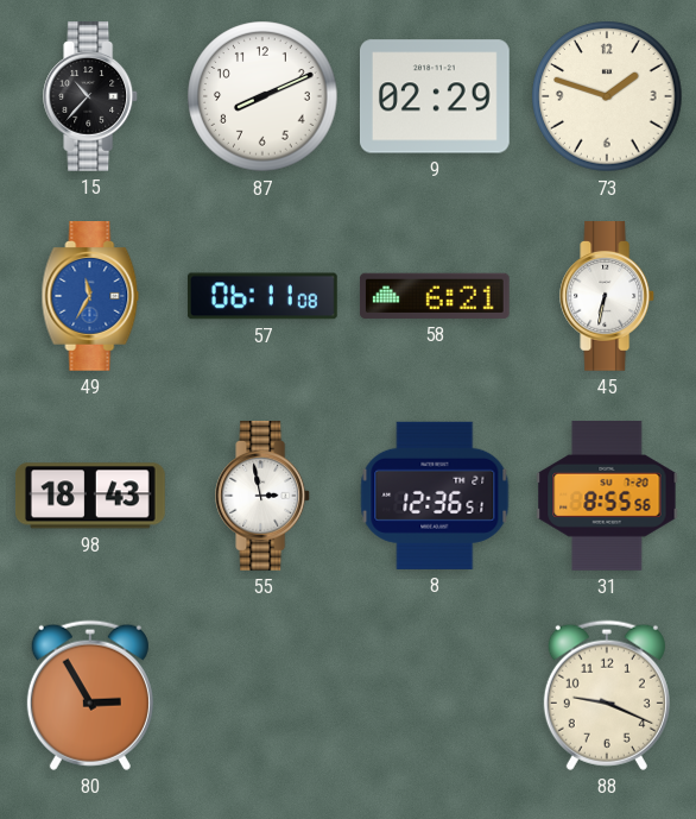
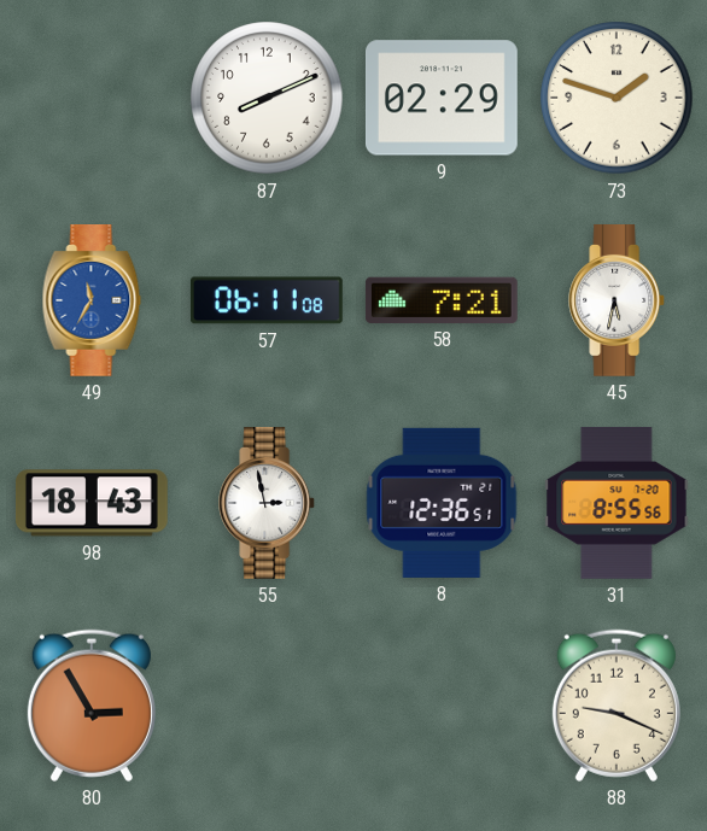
15: 10:37 -> none
58: 6:21 -> 7:21
45: 6:32 -> 5:32
